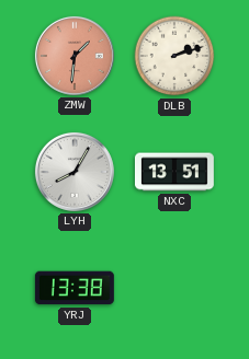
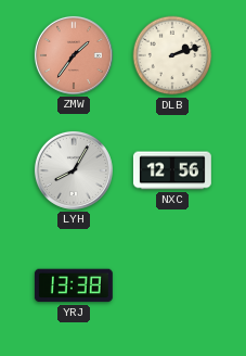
ZMW: 1:31 -> 1:36
NXC: 13:51 -> 12:56
